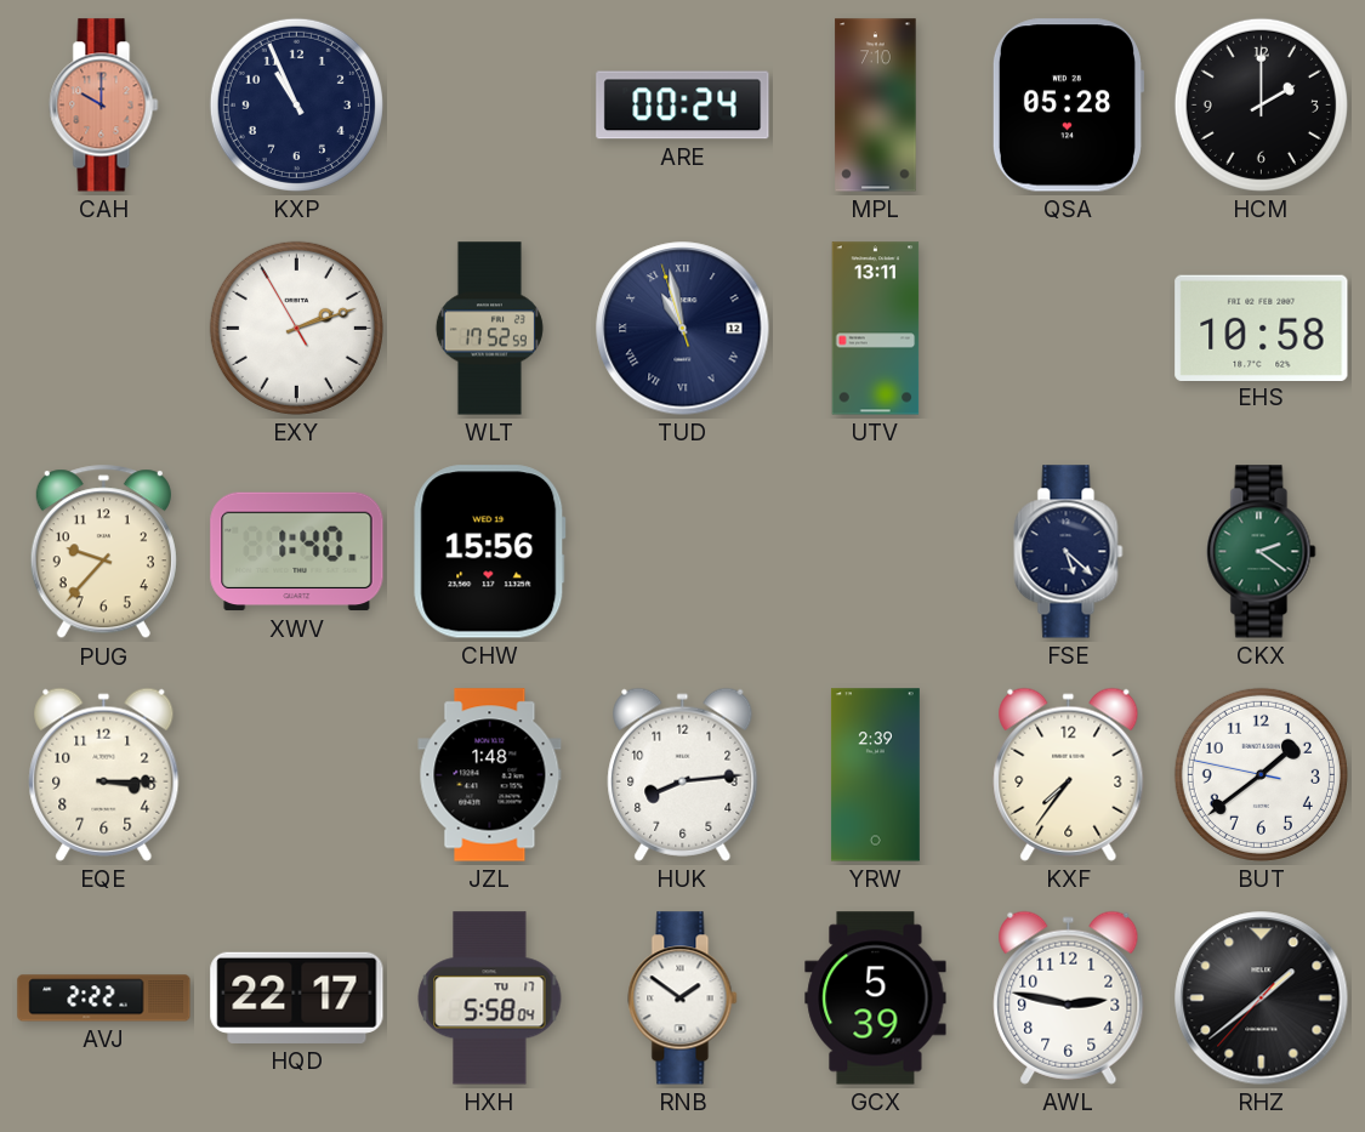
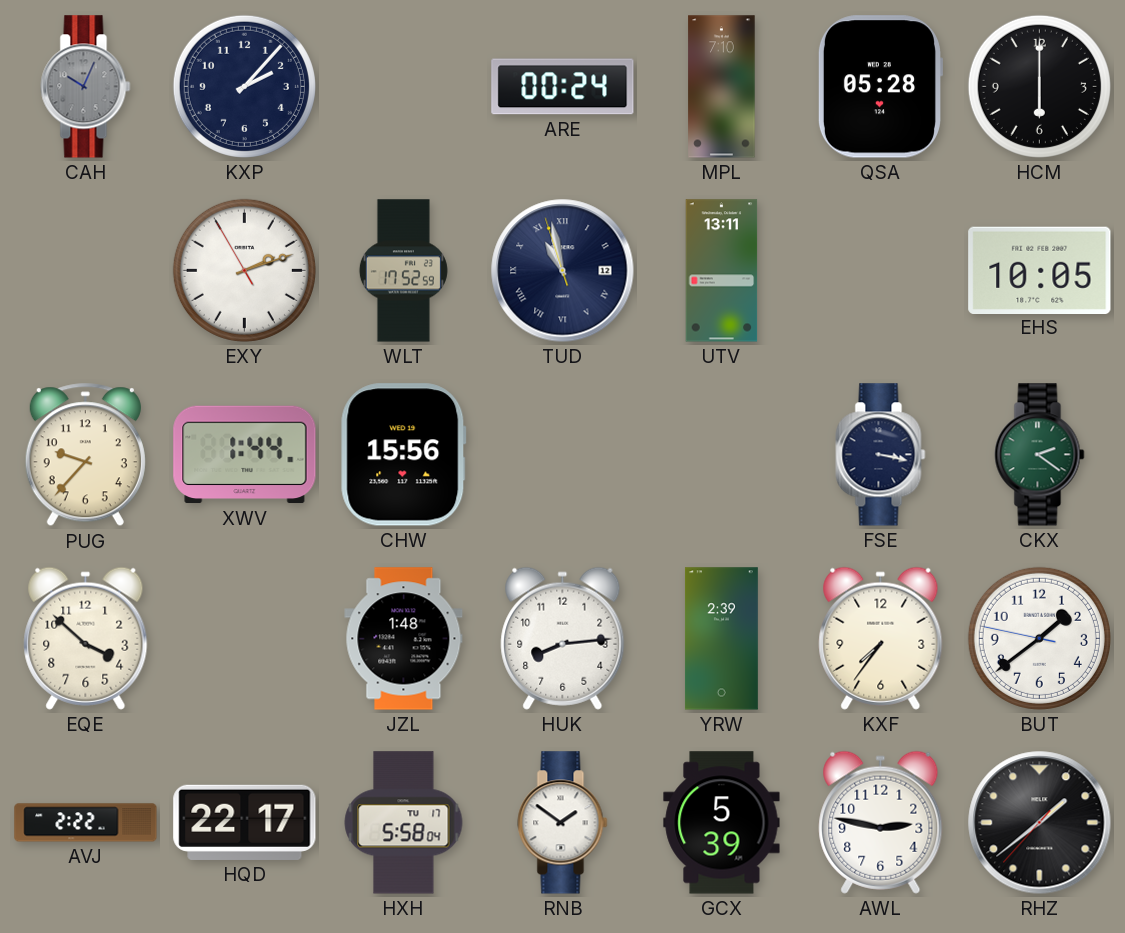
CAH: 10:00 -> 10:04
CAH dial: salmon -> grey
KXP: 10:56 -> 2:07
HCM: 2:00 -> 6:00
EHS: 10:58 -> 10:05
XWV: 1:40 -> 1:44
FSE: 5:22 -> 3:17
EQE: 3:15 -> 3:52
